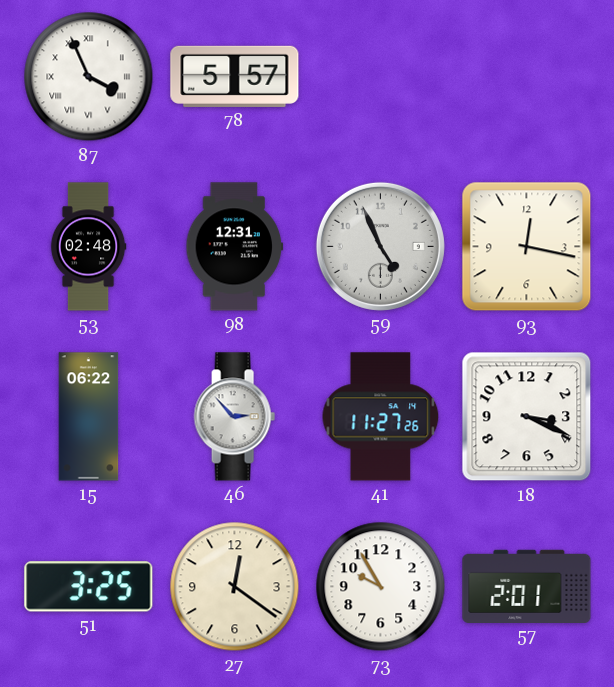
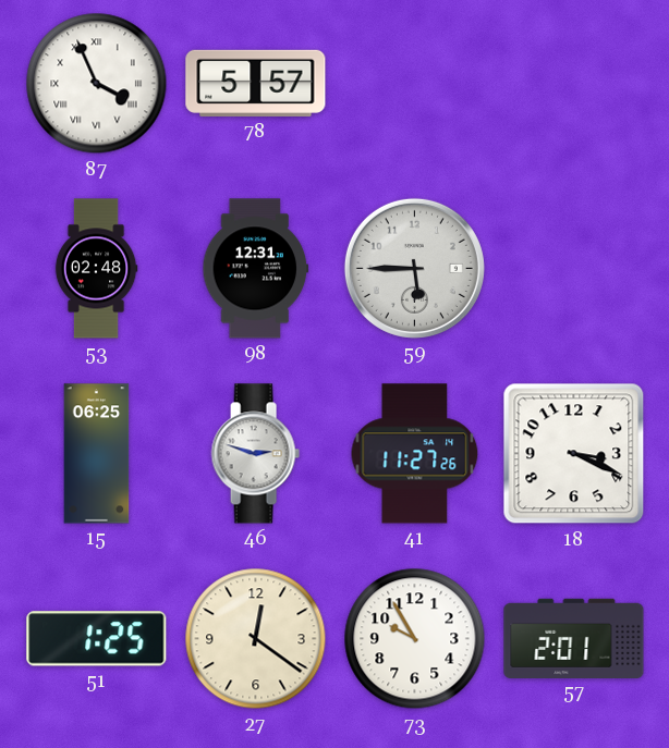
59: 4:56 -> 5:45
93: 12:17 -> none
15: 06:22 -> 06:25
46: 2:53 -> 2:48
51: 3:25 -> 1:25
